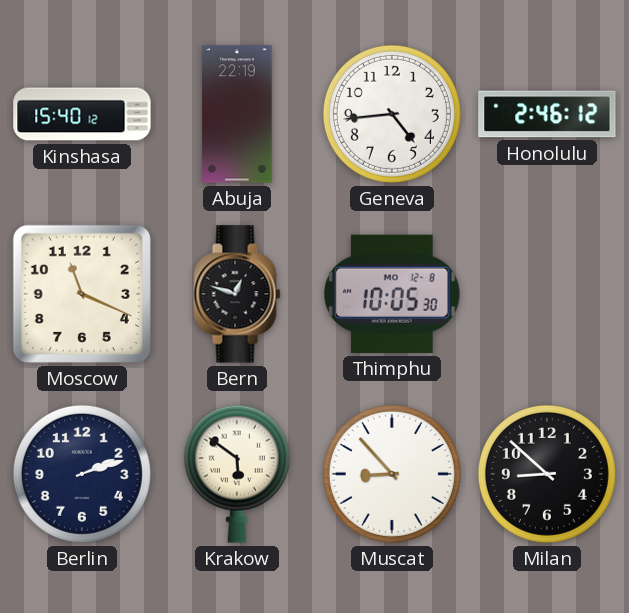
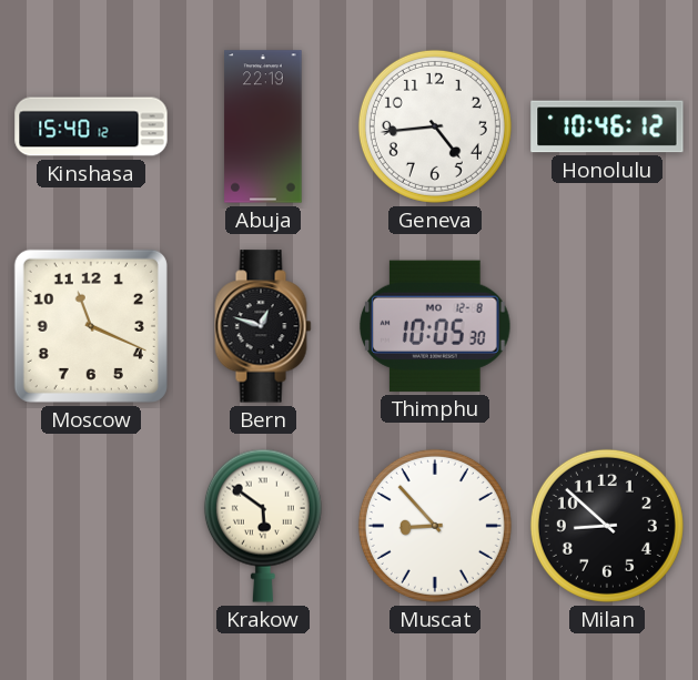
Honolulu: 2:46 -> 10:46
Berlin: 2:12 -> none
